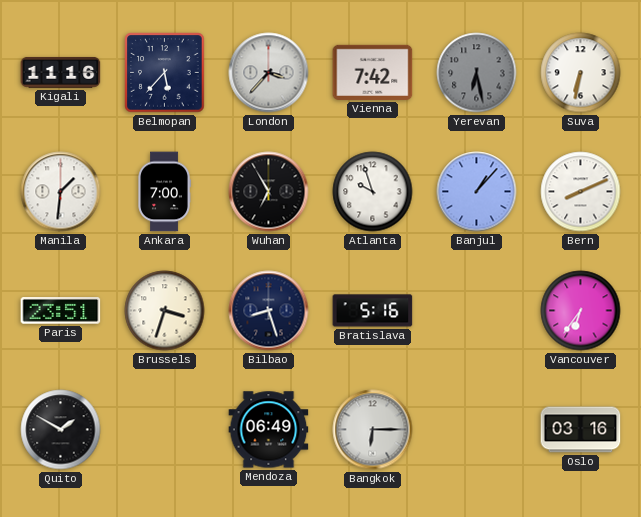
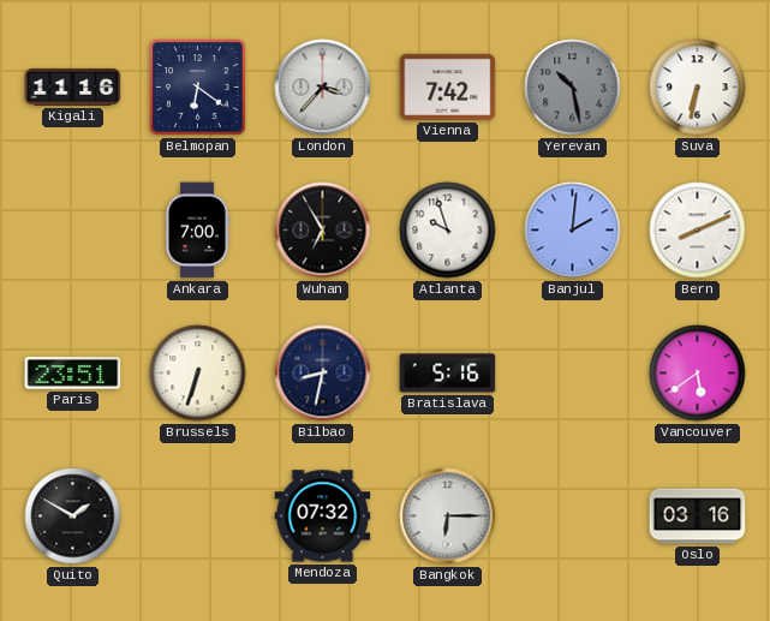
Belmopan: 5:37 -> 6:21
Yerevan: 6:28 -> 10:28
Manila: 1:31 -> none
Banjul: 1:07 -> 2:01
Brussels: 3:33 -> 6:33
Bilbao: 8:27 -> 8:32
Vancouver: 6:36 -> 5:39
Mendoza: 06:49 -> 07:32
